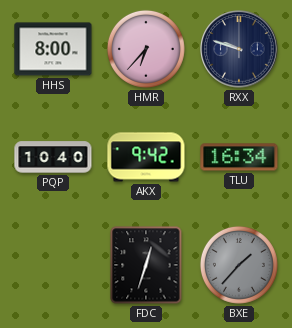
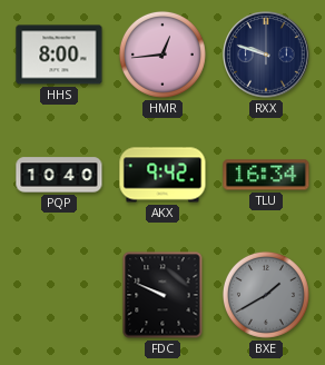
HMR: 6:37 -> 12:44
FDC: 12:33 -> 9:49
BXE: 1:37 -> 1:40
